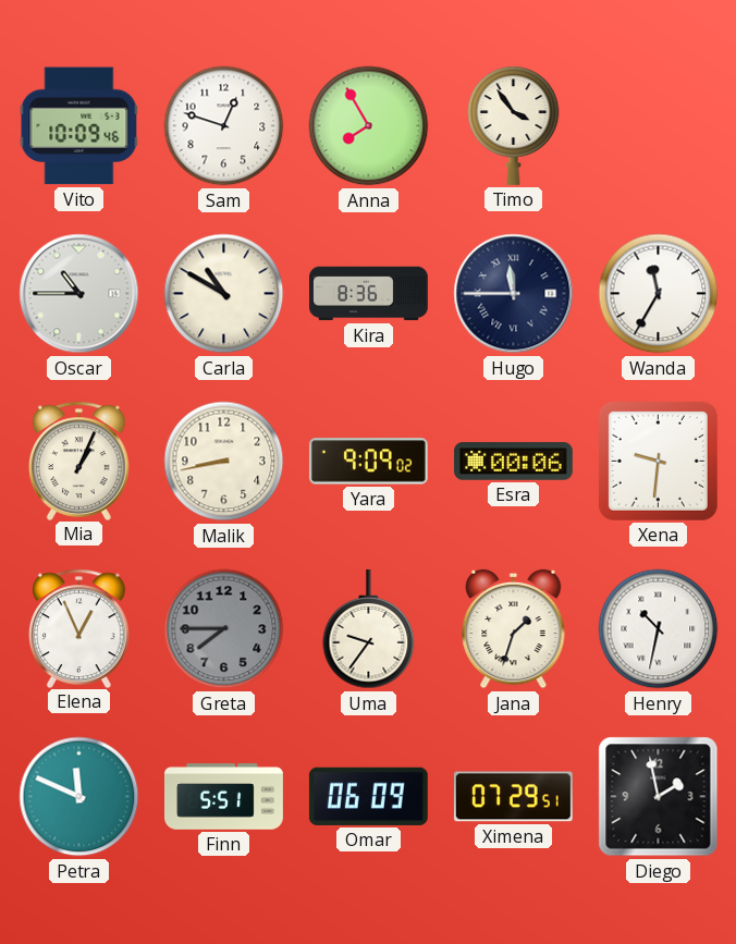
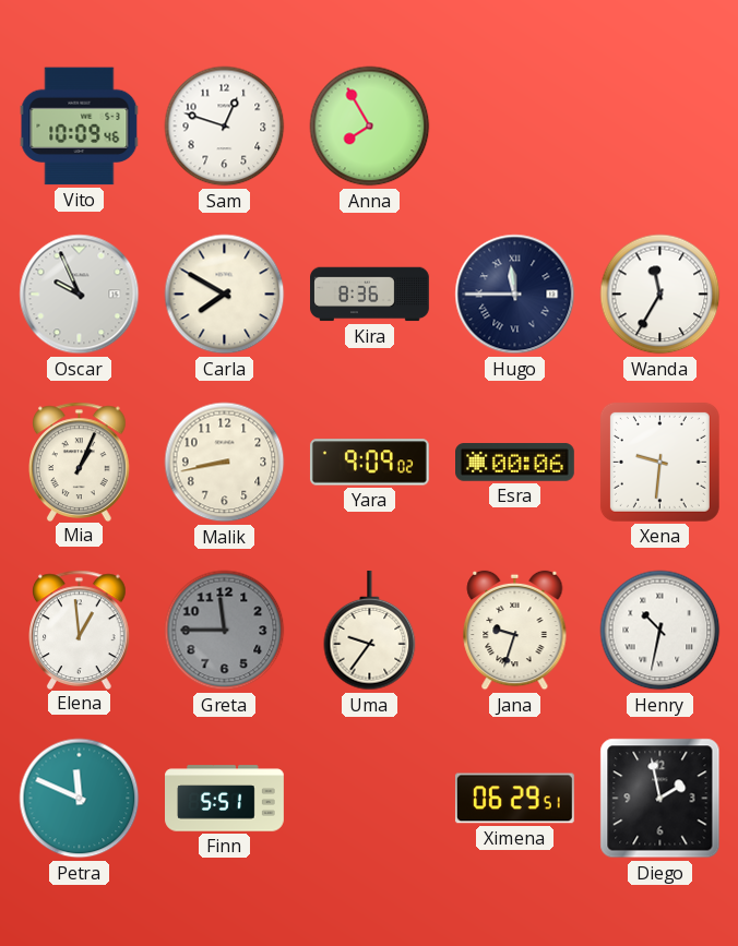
Timo: 3:54 -> none
Oscar: 10:45 -> 9:56
Carla: 10:50 -> 7:50
Elena: 12:56 -> 12:59
Greta: 7:45 -> 11:45
Jana: 1:33 -> 9:33
Omar: 06:09 -> none
Ximena: 07:29 -> 06:29
